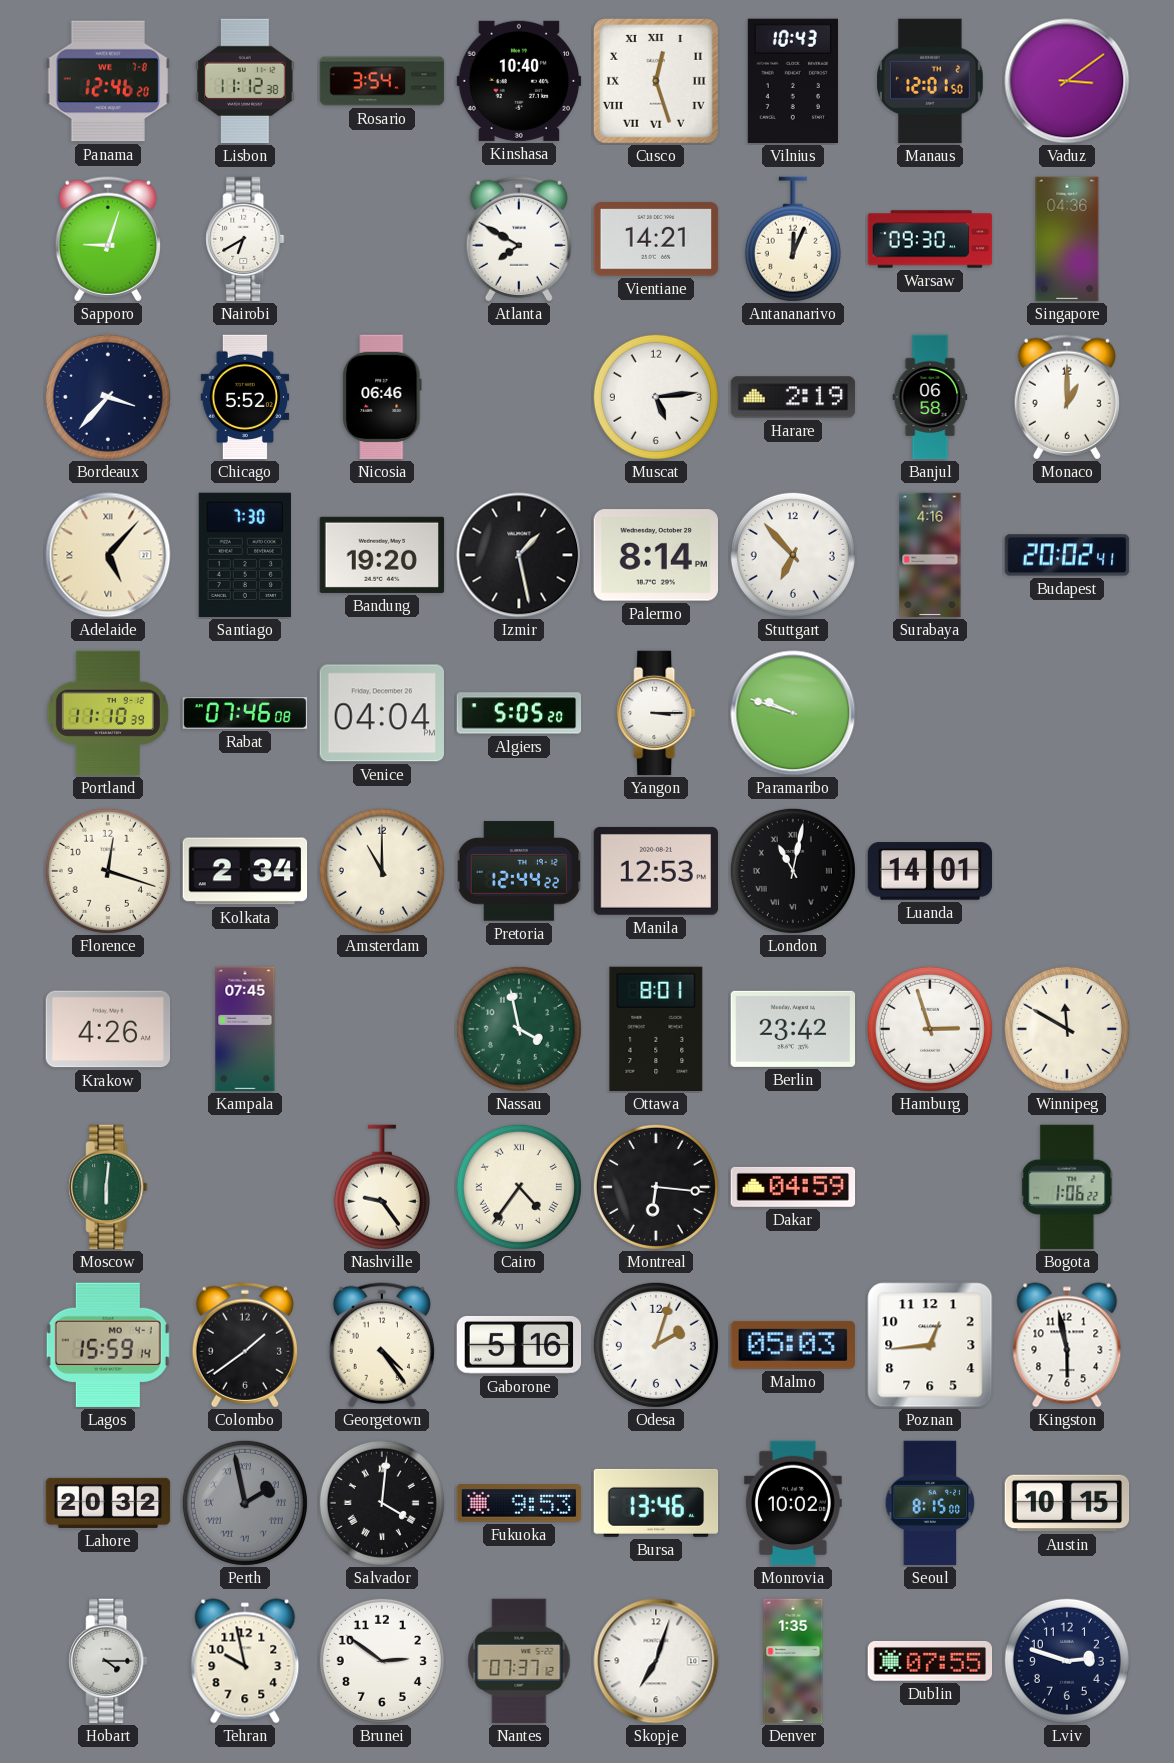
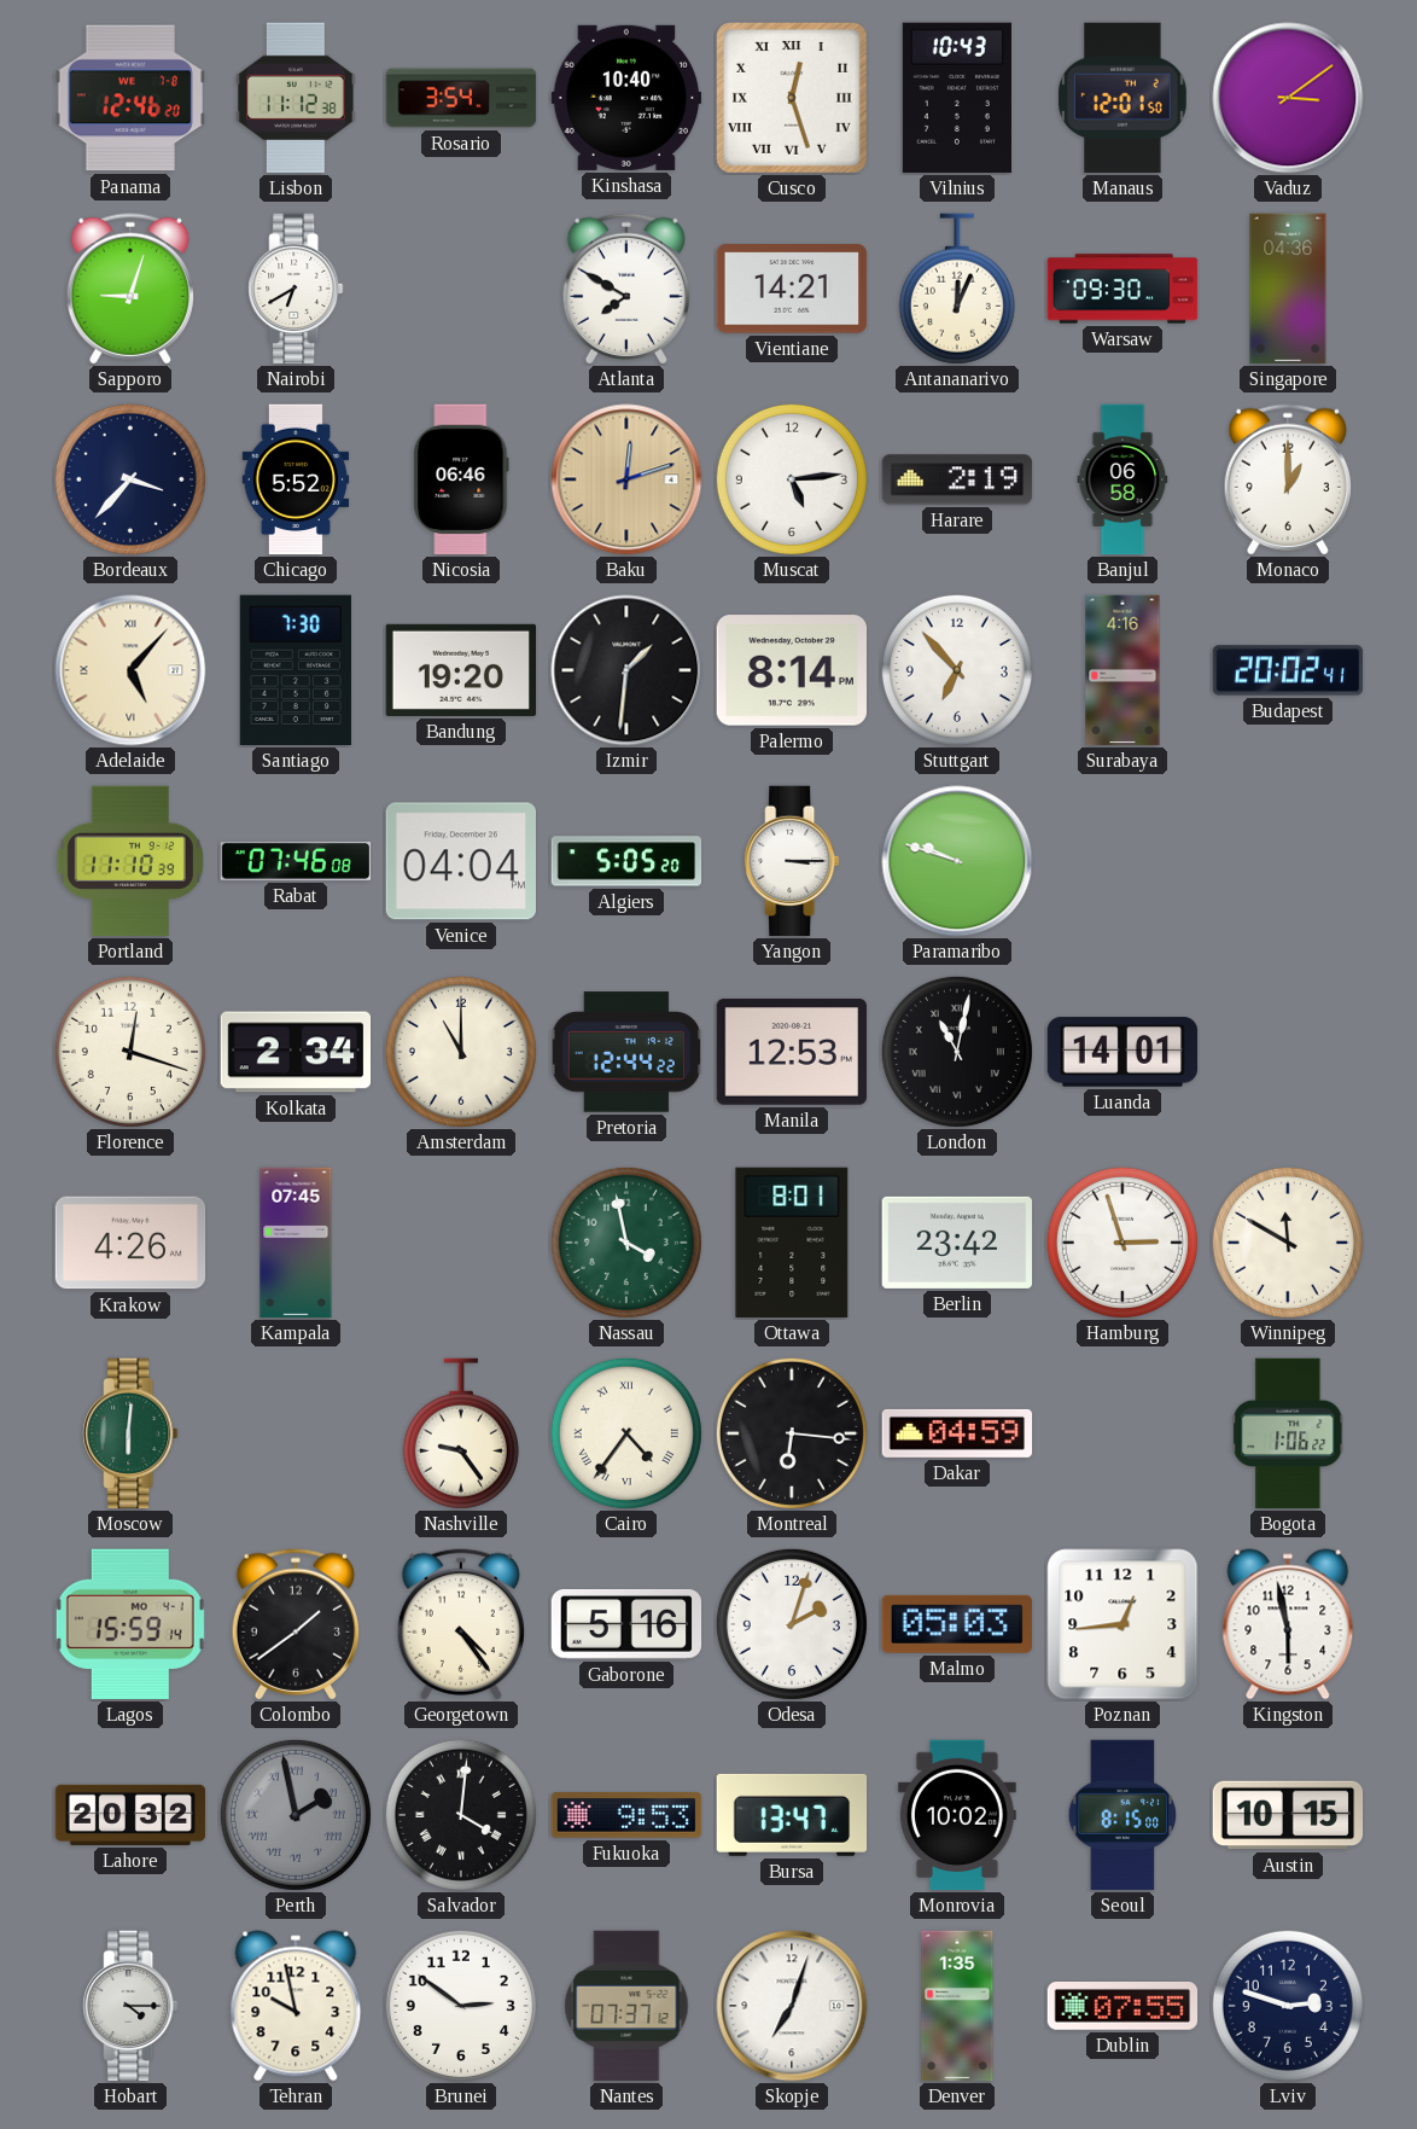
Baku: none -> 12:12
Izmir: 1:28 -> 1:31
Bursa: 13:46 -> 13:47
